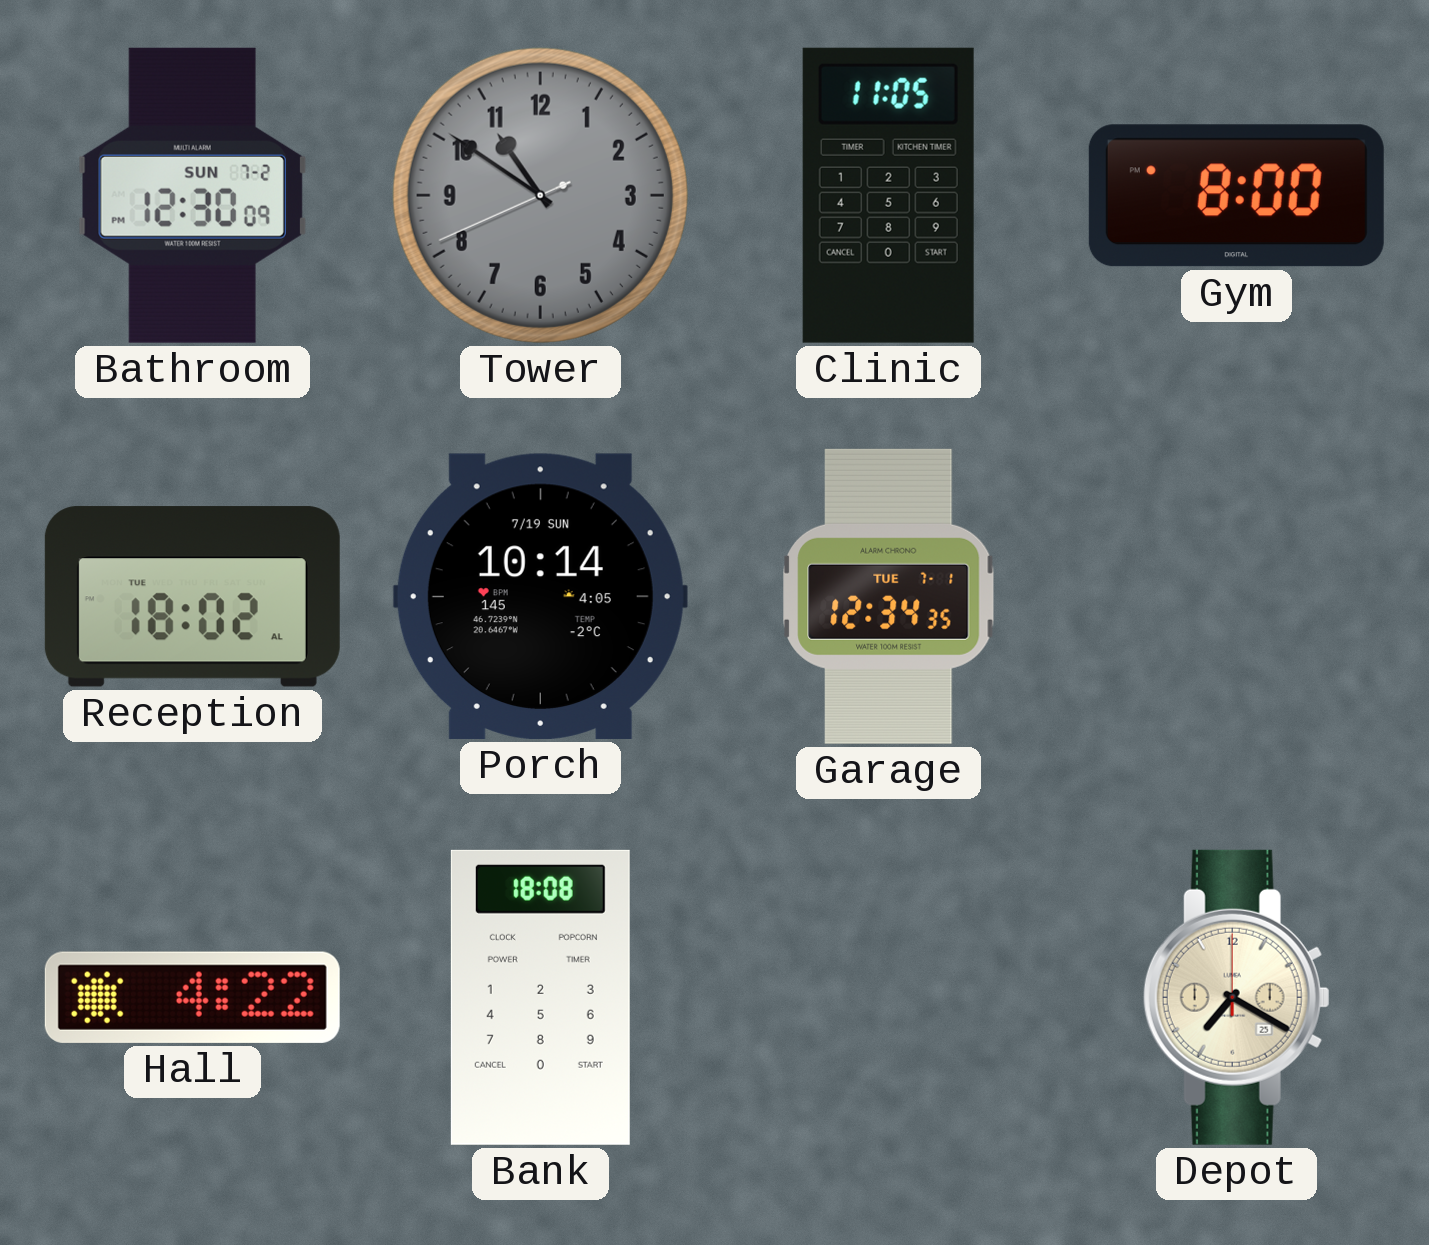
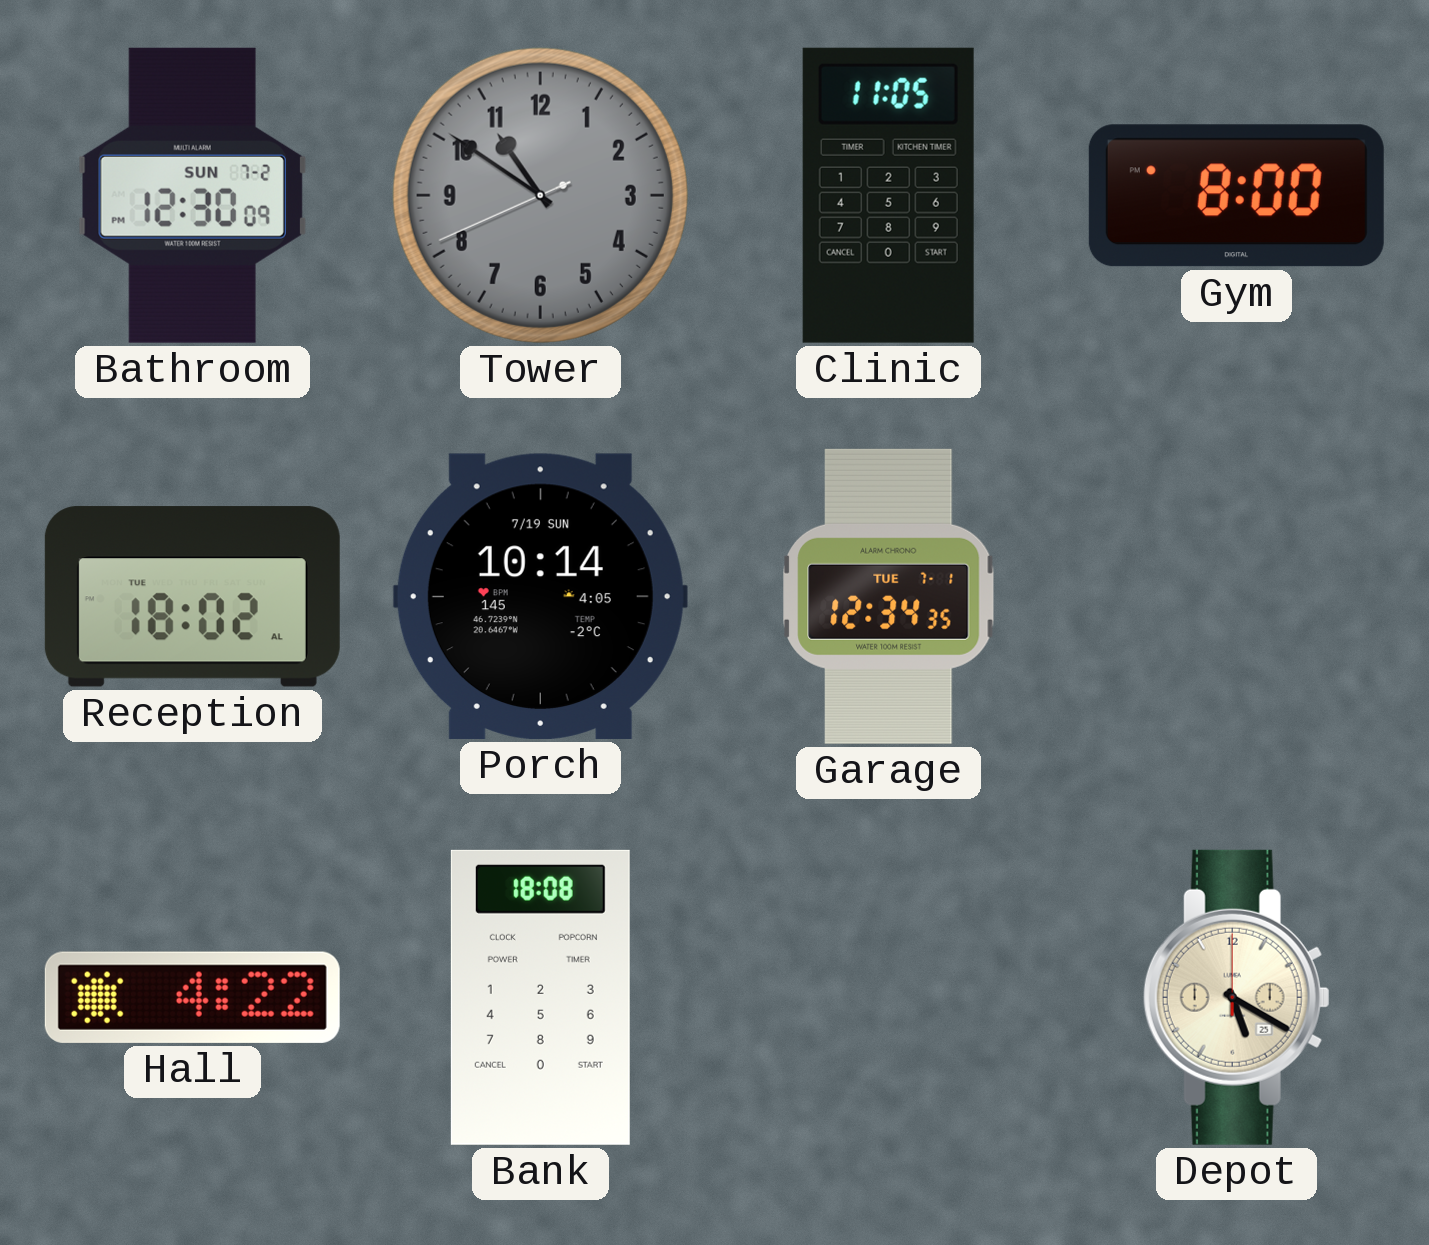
Depot: 7:20 -> 5:20
